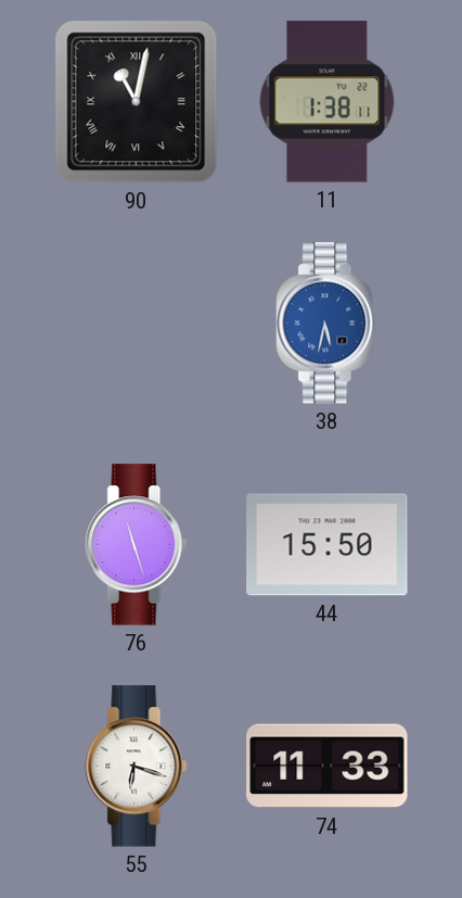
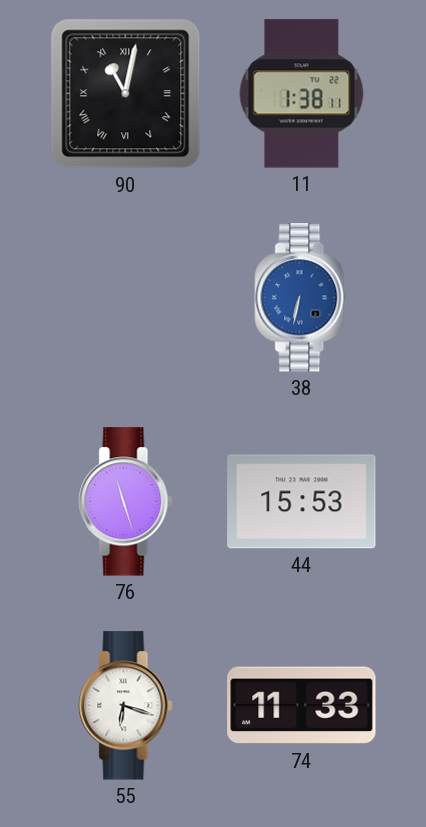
38: 5:32 -> 6:32
44: 15:50 -> 15:53
